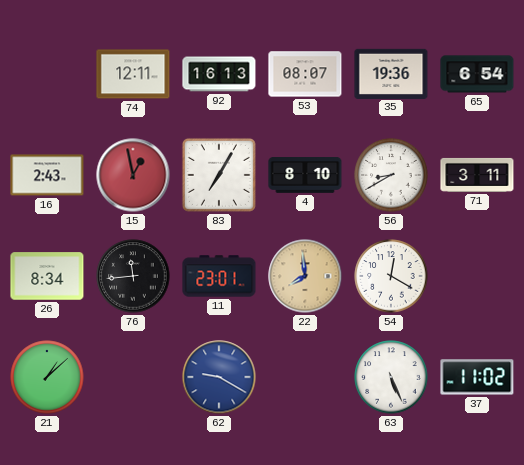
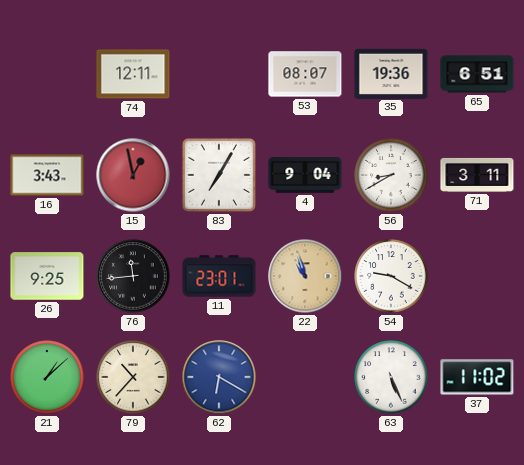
92: 16:13 -> none
65: 6:54 -> 6:51
16: 2:43 -> 3:43
4: 8:10 -> 9:04
26: 8:34 -> 9:25
22: 7:59 -> 10:57
54: 12:20 -> 9:20
79: none -> 10:37
62: 9:20 -> 6:20
